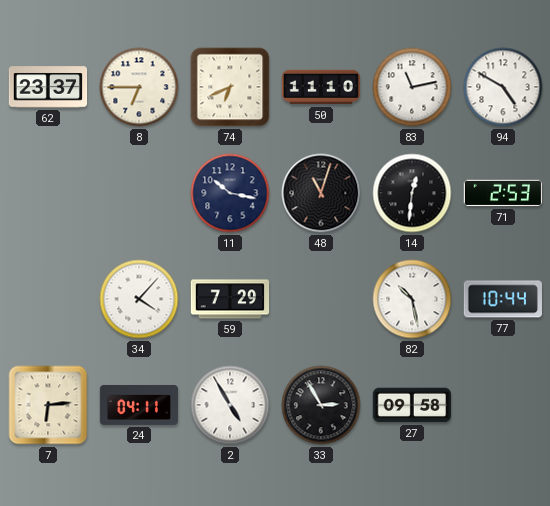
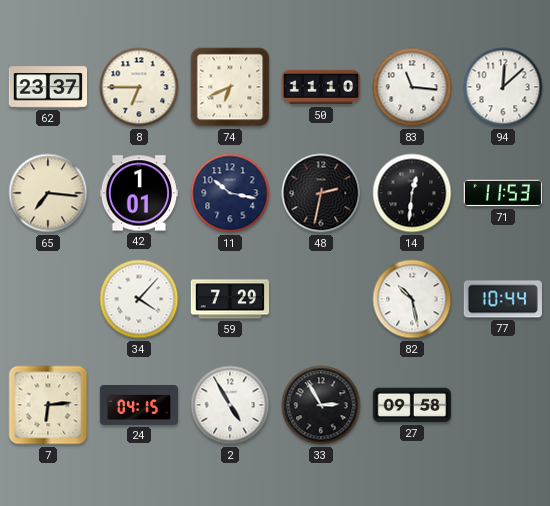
83: 11:13 -> 11:16
94: 4:50 -> 12:08
65: none -> 7:16
42: none -> 1:01
48: 11:03 -> 2:32
71: 2:53 -> 11:53
24: 04:11 -> 04:15
